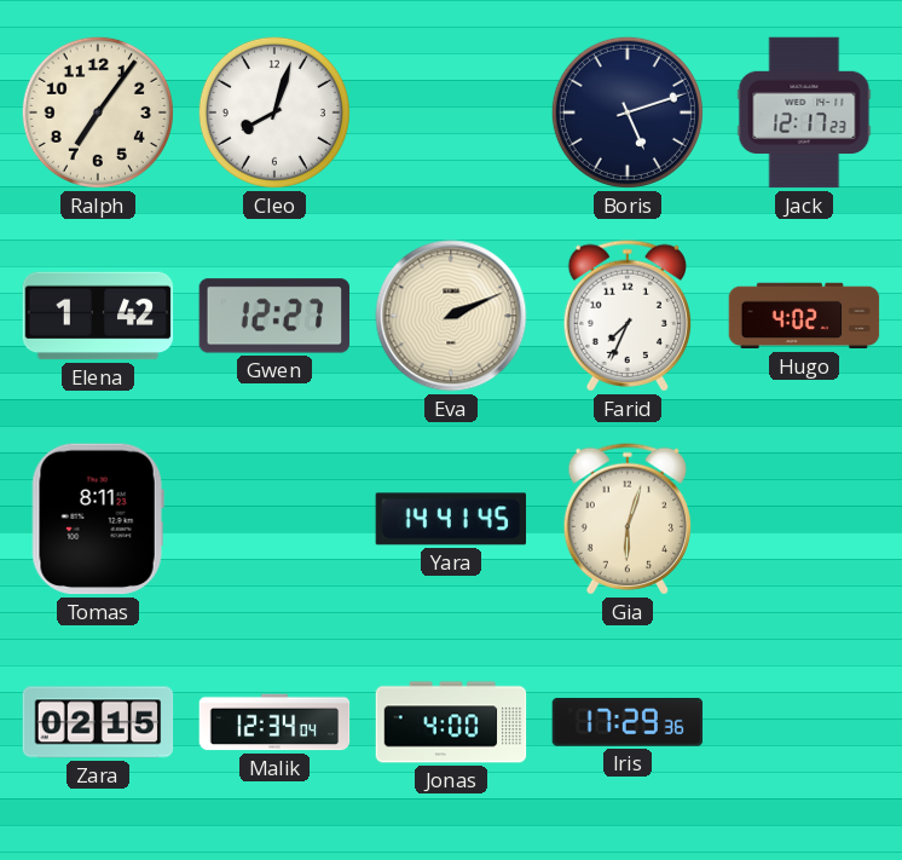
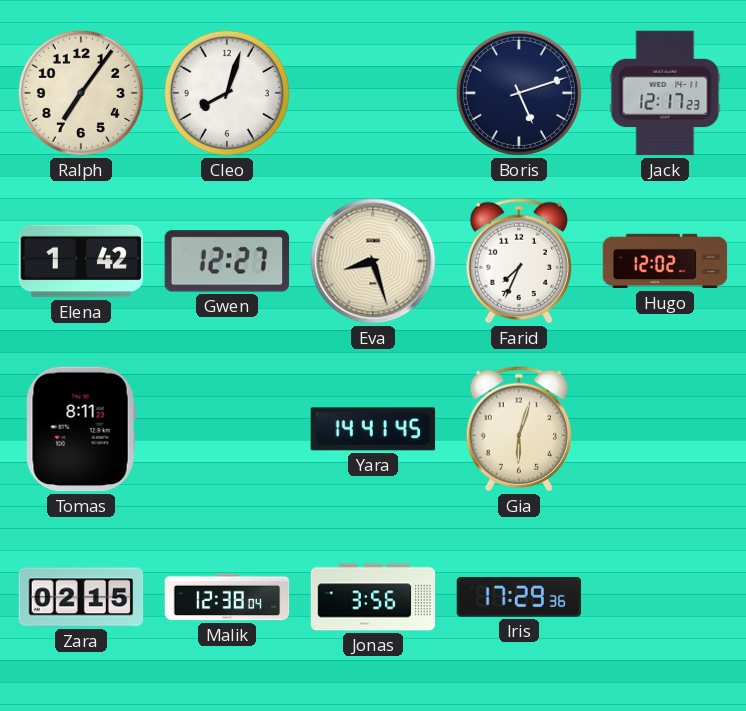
Eva: 2:11 -> 8:27
Hugo: 4:02 -> 12:02
Malik: 12:34 -> 12:38
Jonas: 4:00 -> 3:56
